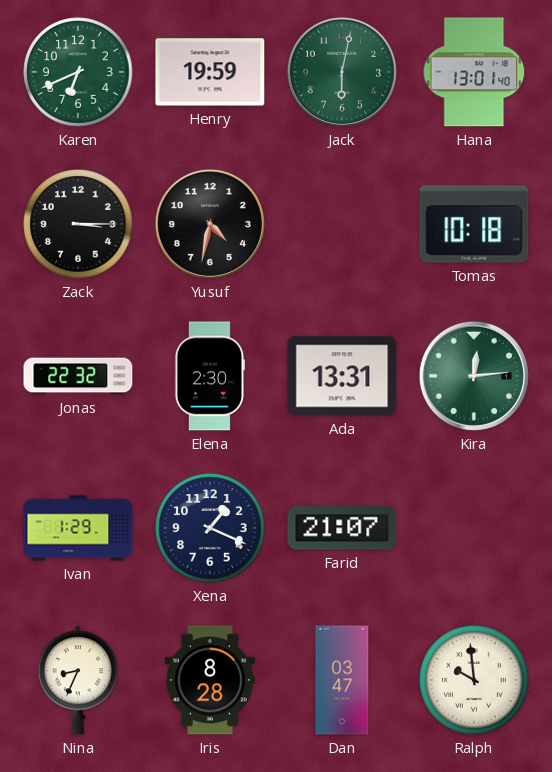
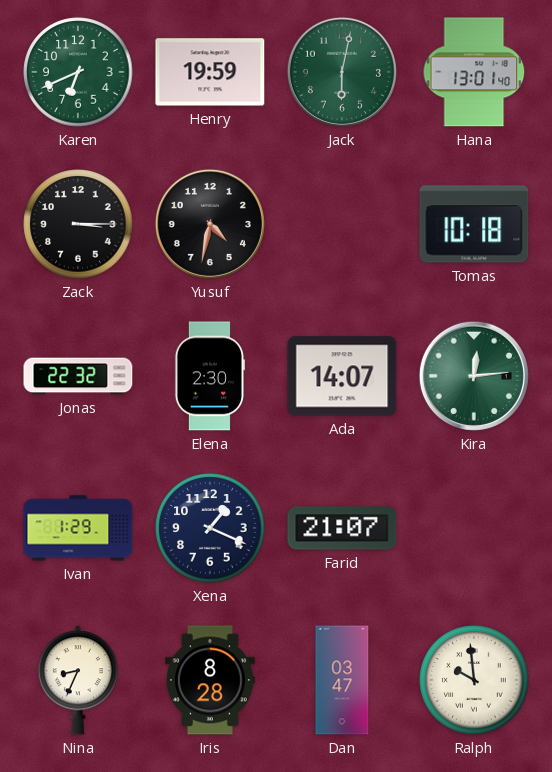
Ada: 13:31 -> 14:07
